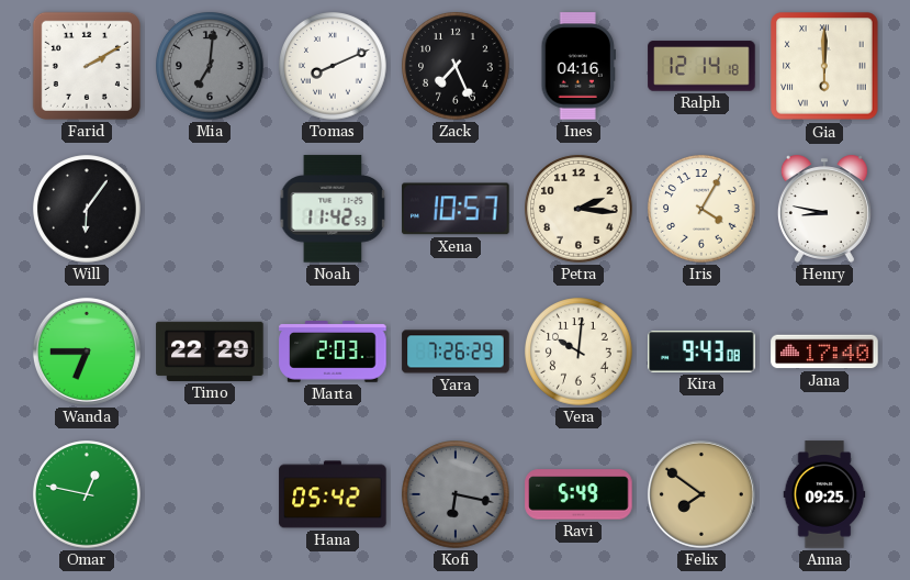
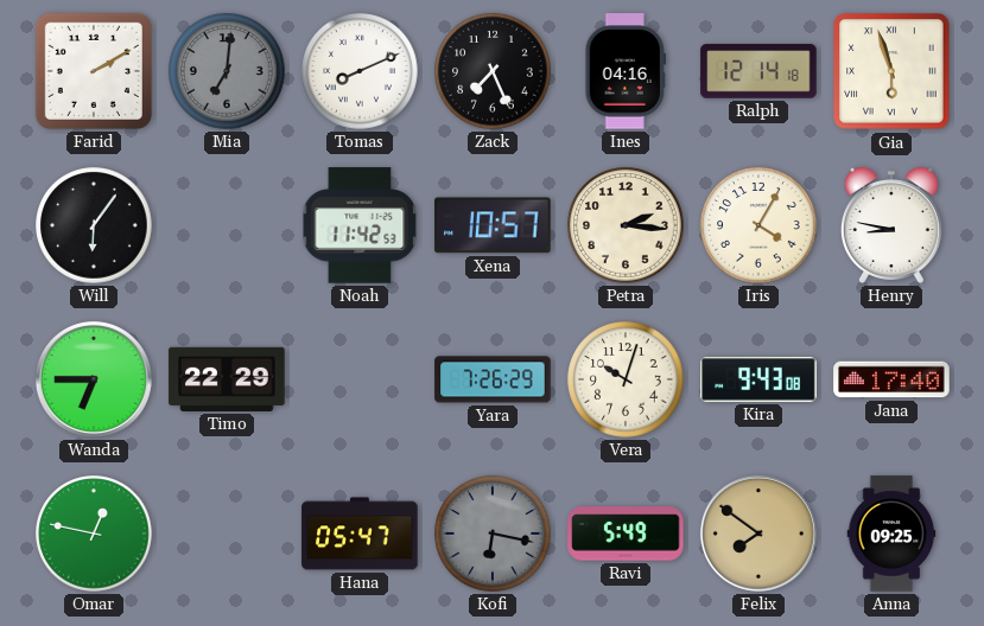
Gia: 6:00 -> 5:57
Marta: 2:03 -> none
Vera: 10:01 -> 10:03
Hana: 05:42 -> 05:47
